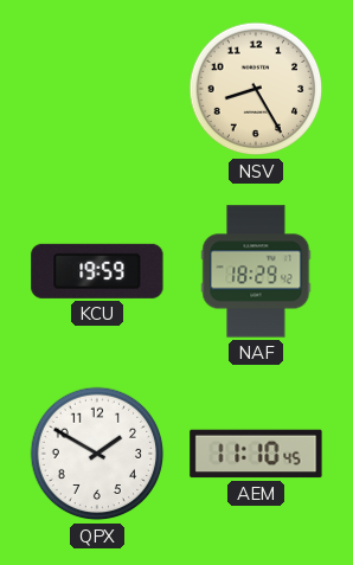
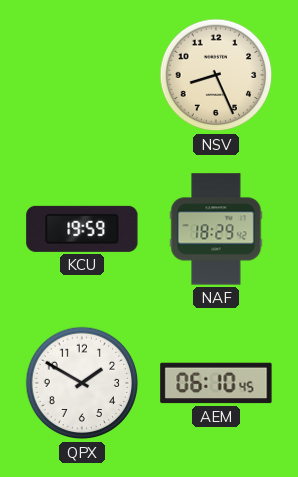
NSV: 8:25 -> 8:26
AEM: 11:10 -> 06:10
